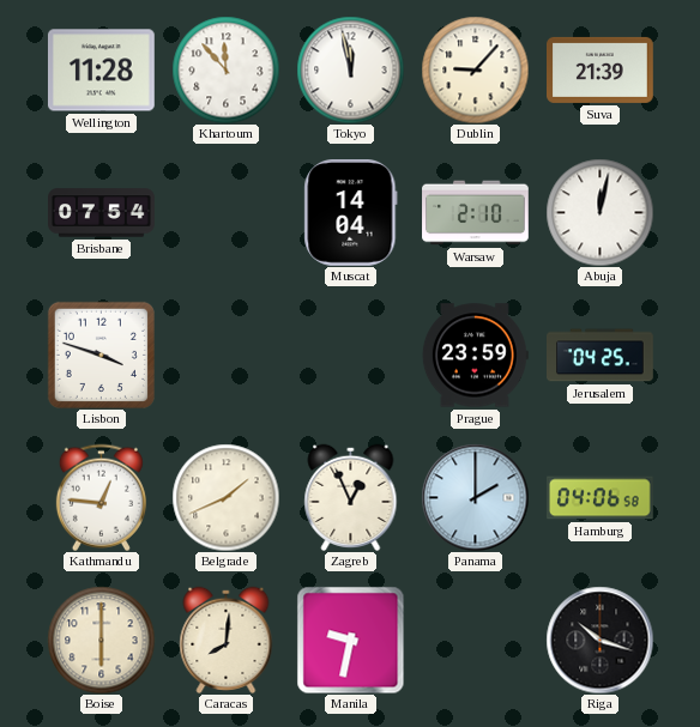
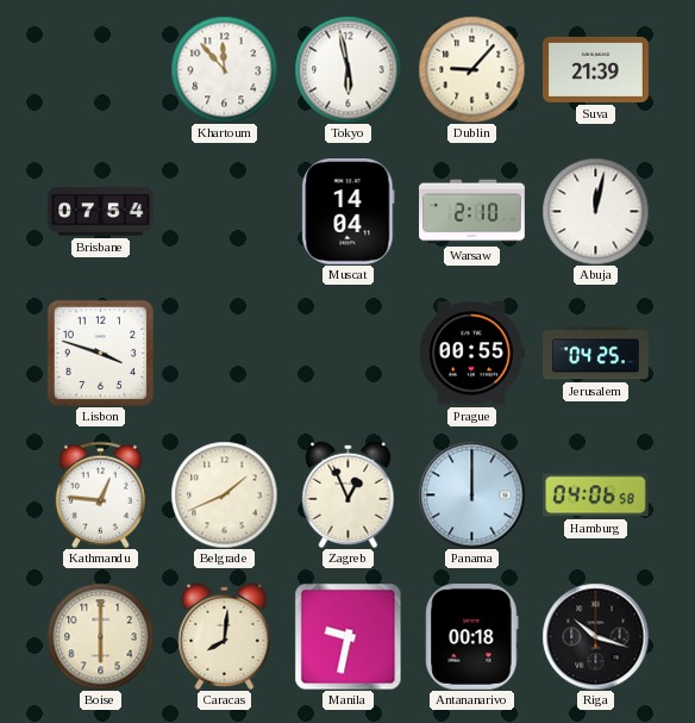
Wellington: 11:28 -> none
Tokyo: 11:58 -> 5:58
Prague: 23:59 -> 00:55
Panama: 2:00 -> 12:00
Antananarivo: none -> 00:18
